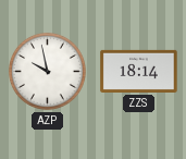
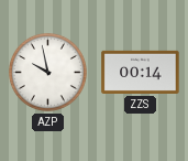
ZZS: 18:14 -> 00:14
